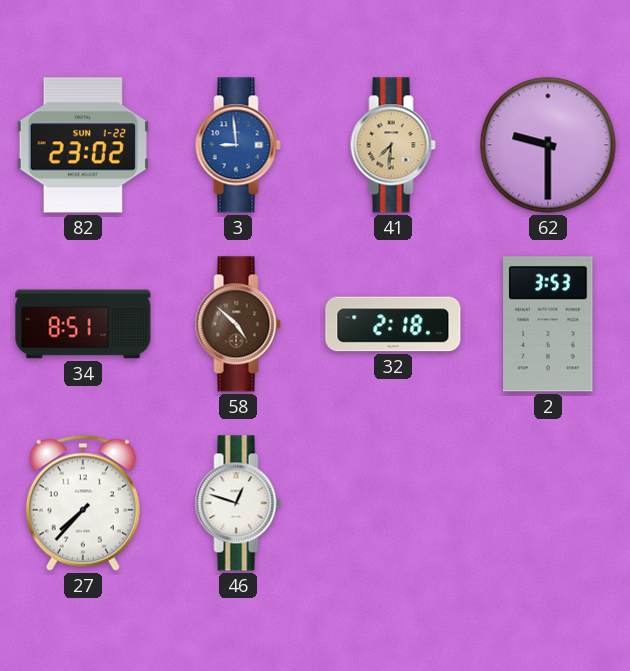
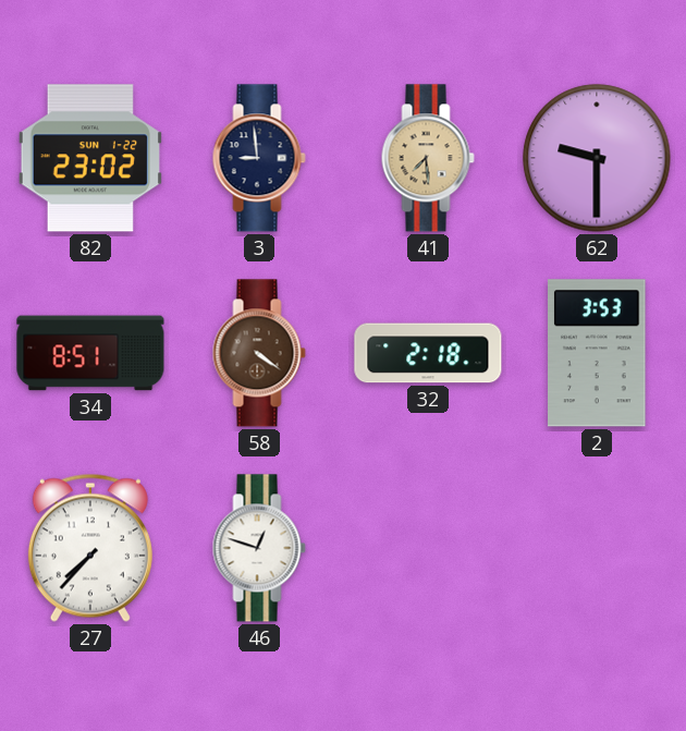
3 dial: blue -> navy
41: 7:31 -> 7:29
58: 4:52 -> 4:21
